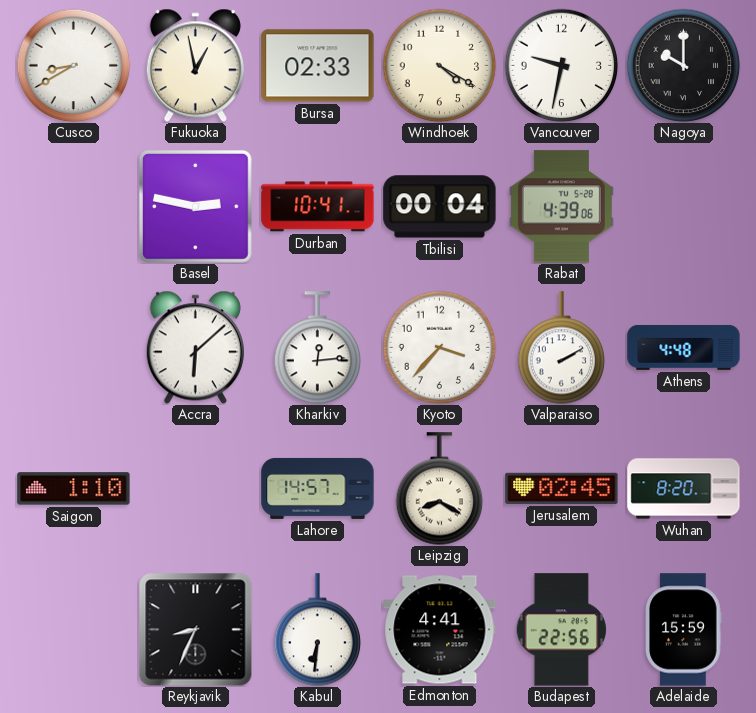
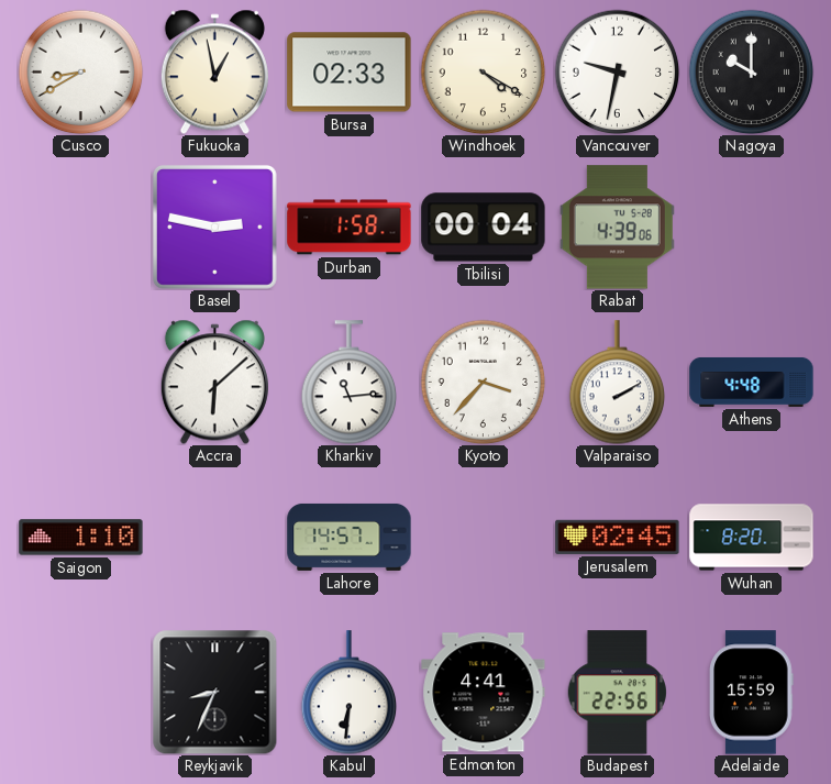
Durban: 10:41 -> 1:58
Kharkiv: 12:14 -> 11:14
Leipzig: 8:20 -> none
